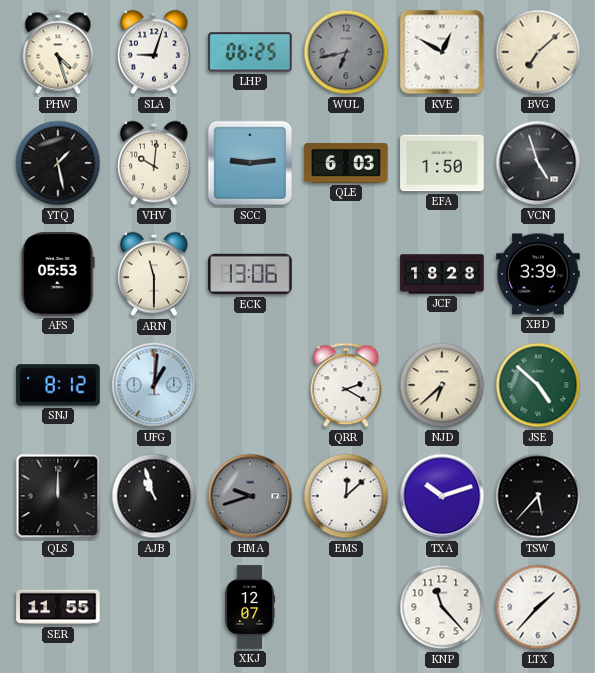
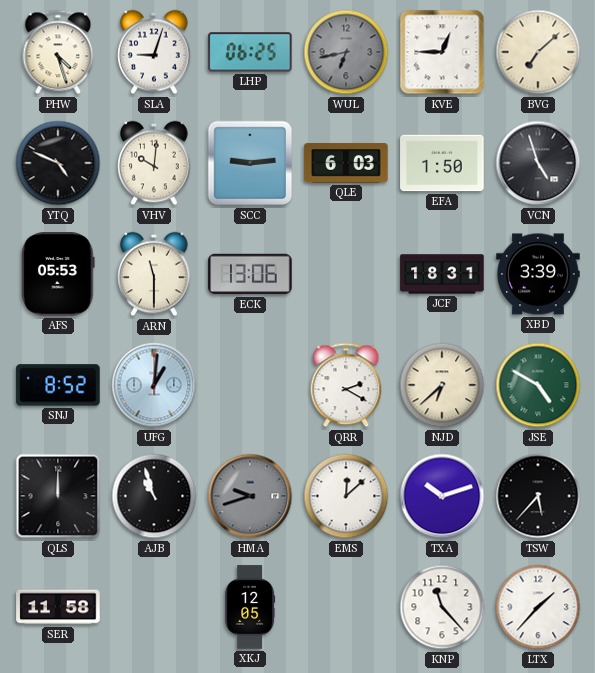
KVE: 12:50 -> 12:45
YTQ: 1:28 -> 4:49
JCF: 18:28 -> 18:31
SNJ: 8:12 -> 8:52
JSE: 4:52 -> 4:50
SER: 11:55 -> 11:58
XKJ: 12:07 -> 12:05
